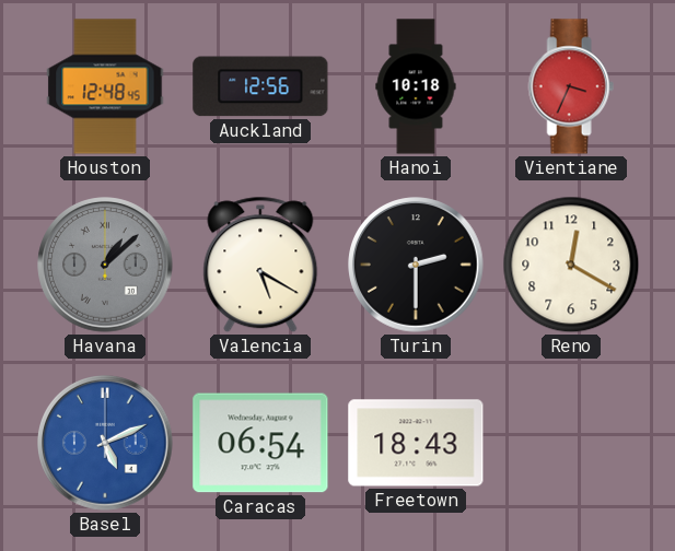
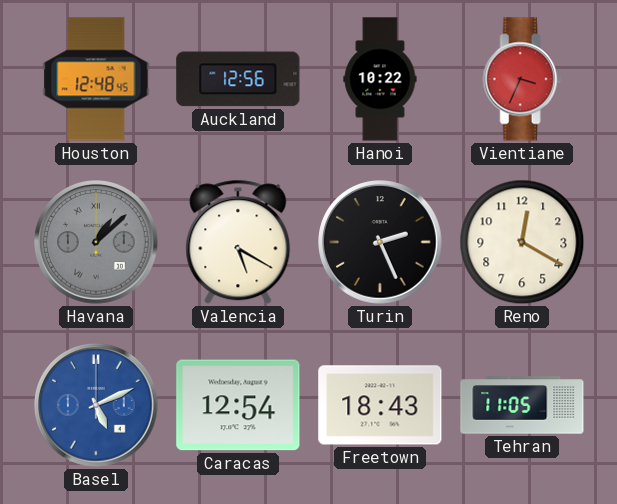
Hanoi: 10:18 -> 10:22
Turin: 2:30 -> 2:26
Caracas: 06:54 -> 12:54
Tehran: none -> 11:05
